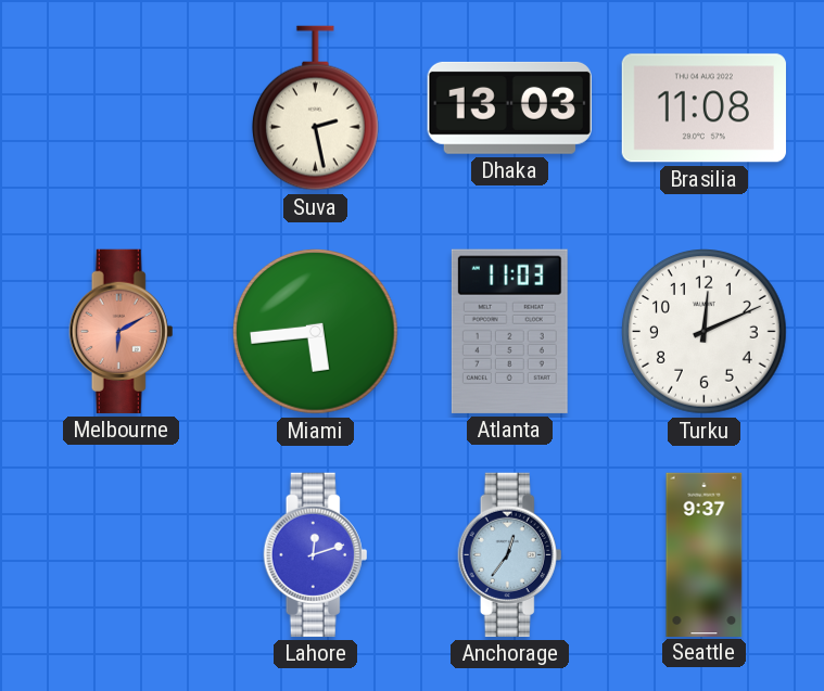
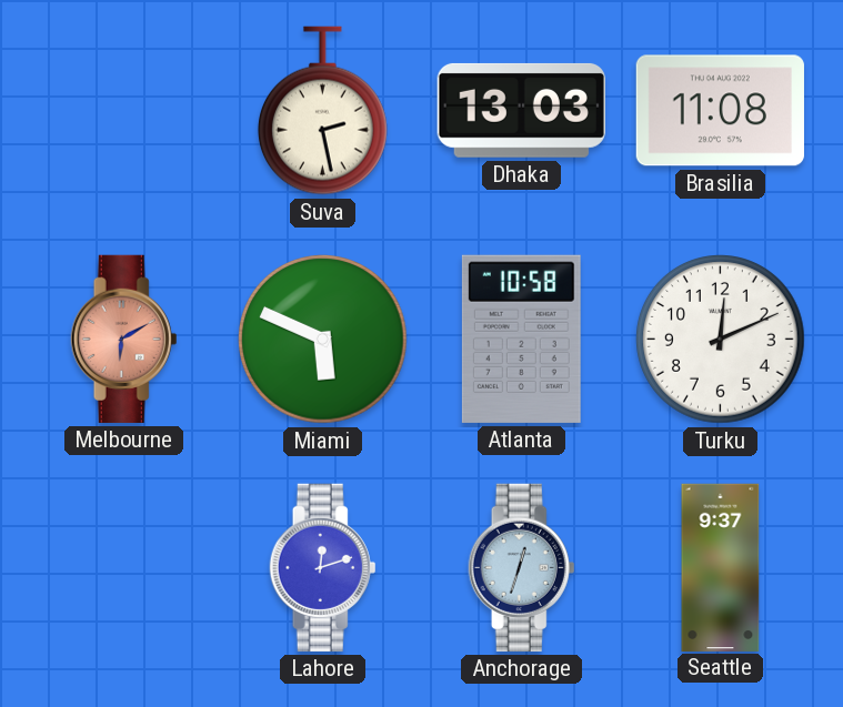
Miami: 5:44 -> 5:49
Atlanta: 11:03 -> 10:58
Anchorage: 12:36 -> 12:33
